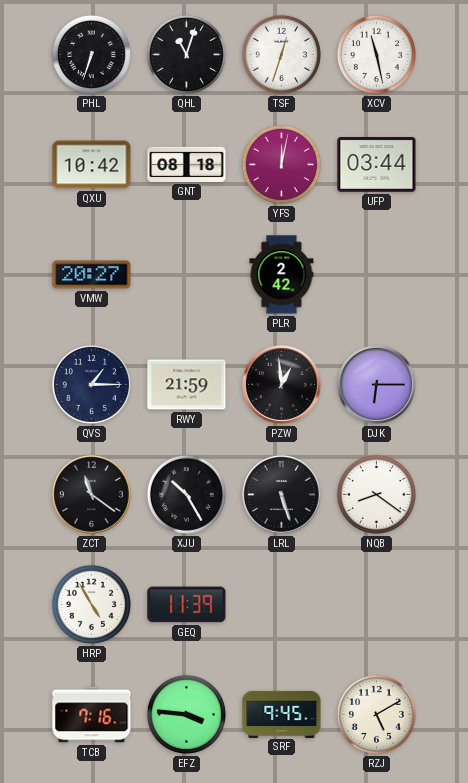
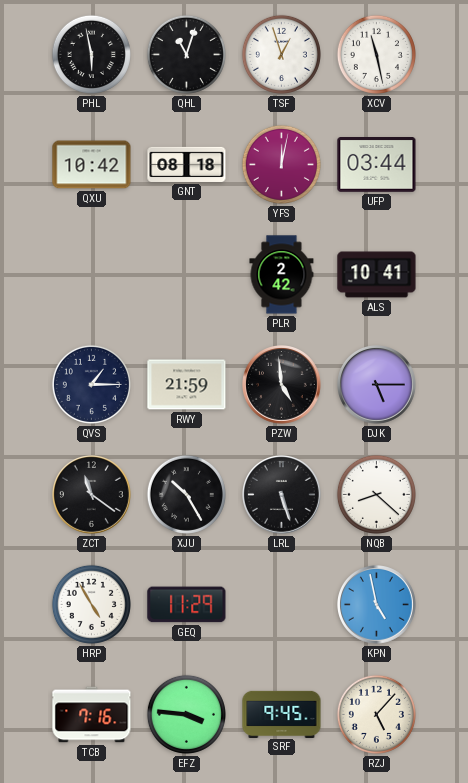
PHL: 6:33 -> 5:58
TSF: 12:33 -> 12:57
VMW: 20:27 -> none
ALS: none -> 10:41
PZW: 12:59 -> 4:59
DJK: 6:15 -> 5:15
NQB: 8:21 -> 8:22
GEQ: 11:39 -> 11:29
KPN: none -> 4:58
RZJ: 5:10 -> 5:07
